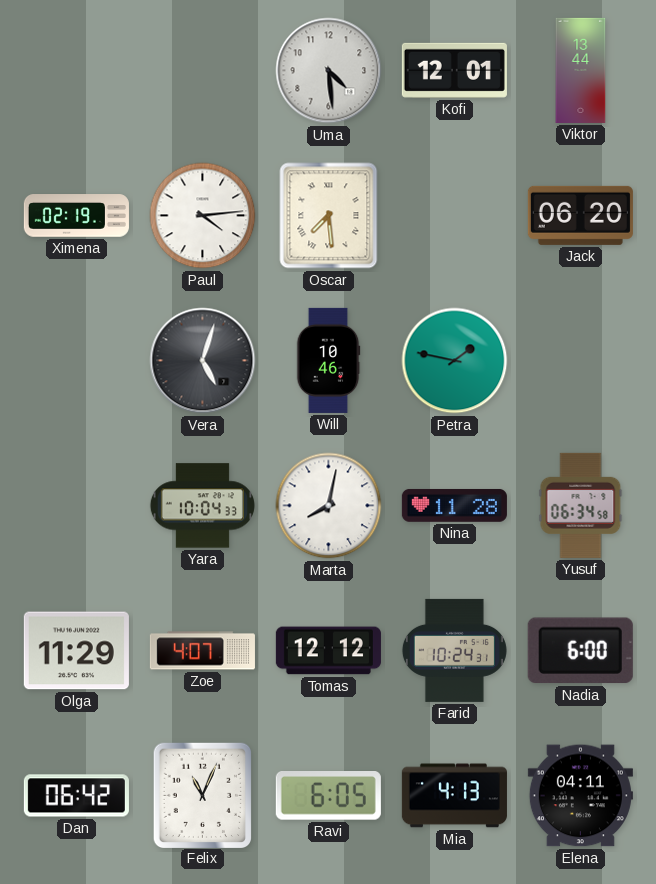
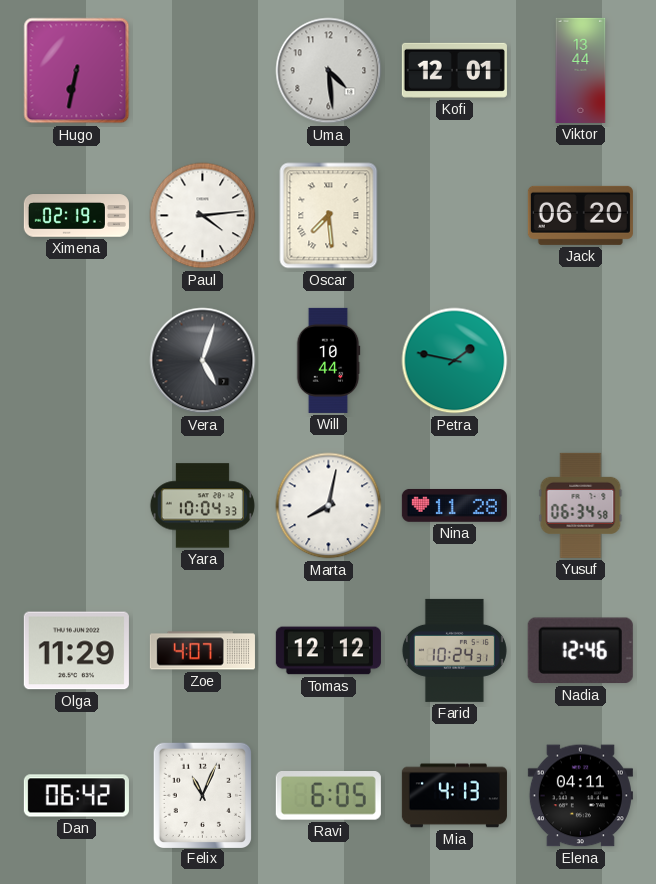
Hugo: none -> 6:32
Will: 10:46 -> 10:44
Nadia: 6:00 -> 12:46
